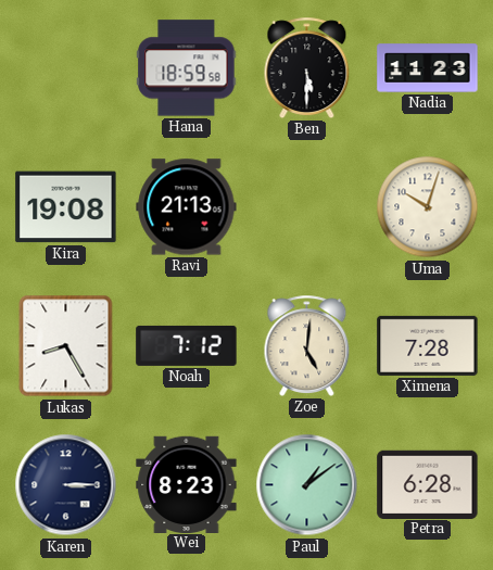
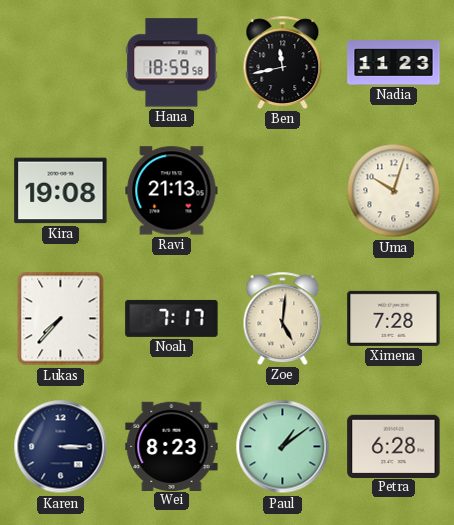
Ben: 5:30 -> 11:43
Lukas: 8:25 -> 7:37
Noah: 7:12 -> 7:17
